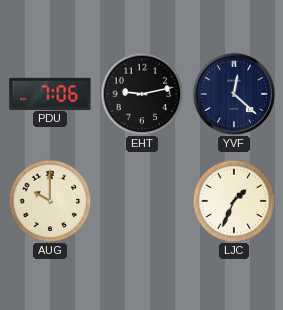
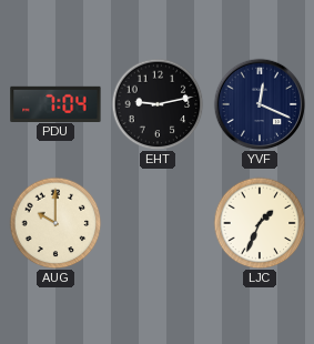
PDU: 7:06 -> 7:04
YVF: 12:22 -> 12:19
